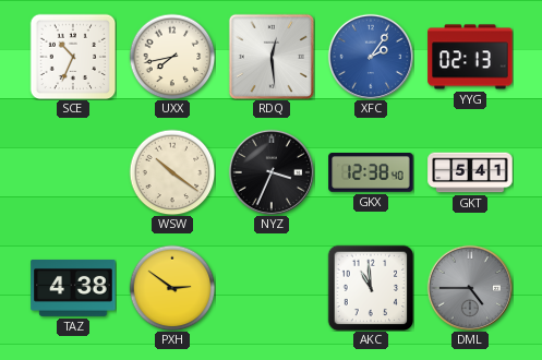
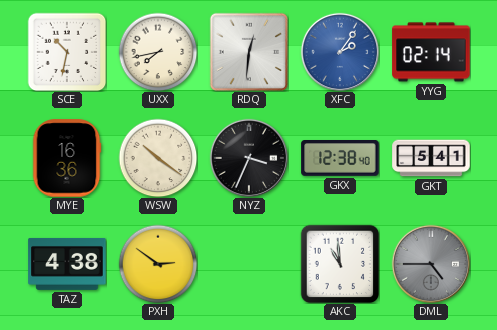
SCE: 10:34 -> 10:32
RDQ: 12:29 -> 12:31
YYG: 02:13 -> 02:14
MYE: none -> 16:36
